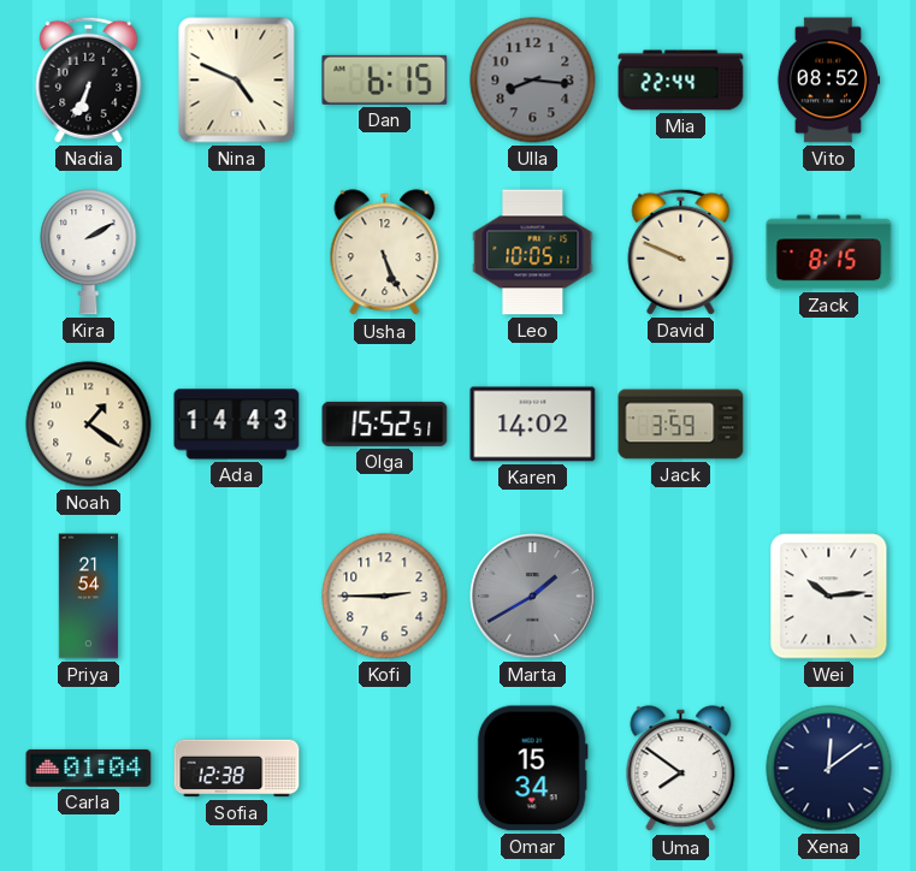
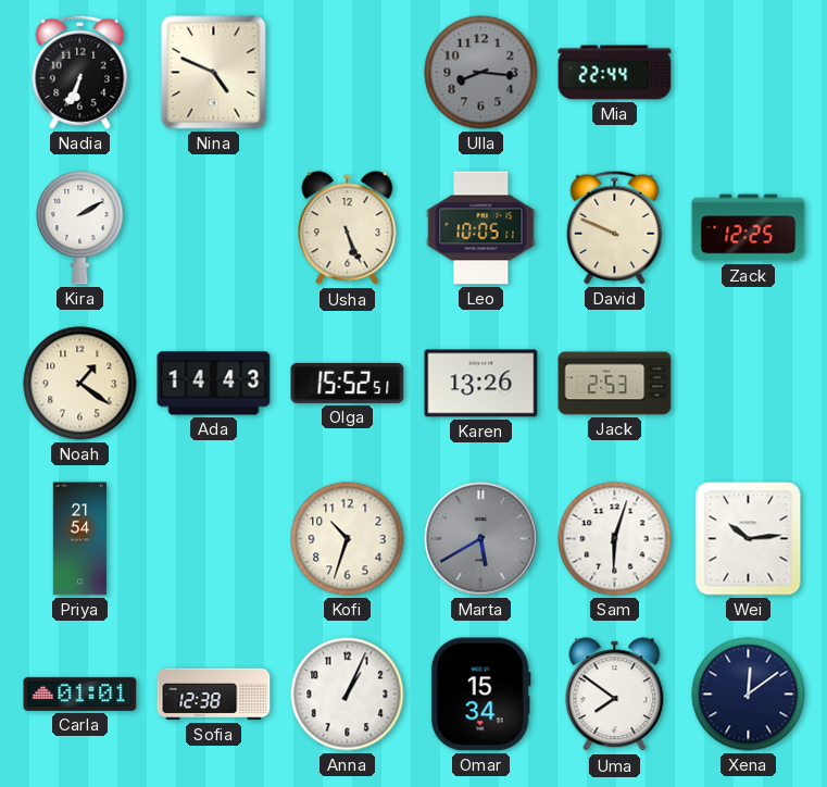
Dan: 6:15 -> none
Vito: 08:52 -> none
Zack: 8:15 -> 12:25
Karen: 14:02 -> 13:26
Jack: 3:59 -> 2:53
Kofi: 2:45 -> 10:33
Marta: 1:40 -> 5:40
Sam: none -> 6:03
Carla: 01:04 -> 01:01
Anna: none -> 1:04
